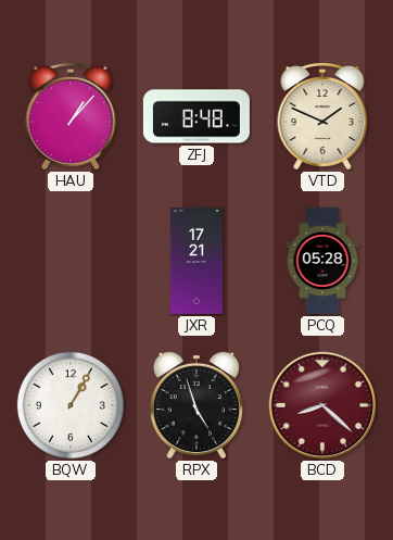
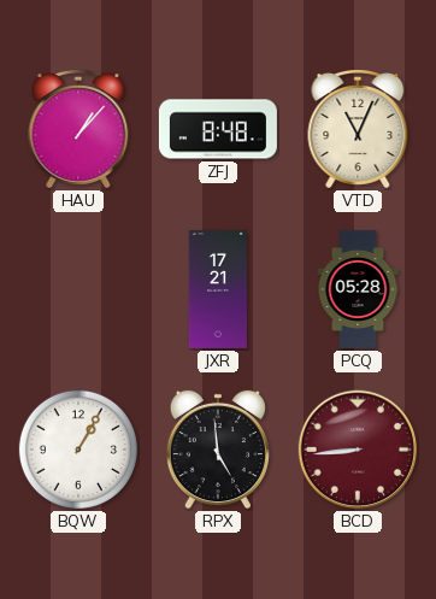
VTD: 1:49 -> 11:04
RPX: 4:57 -> 4:59
BCD: 8:22 -> 8:44
